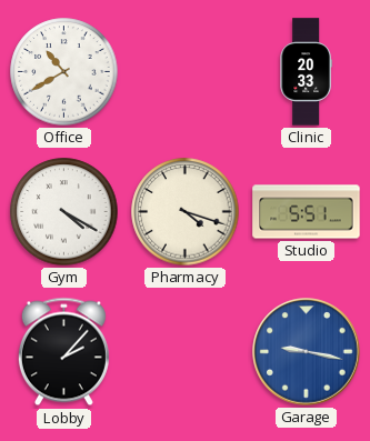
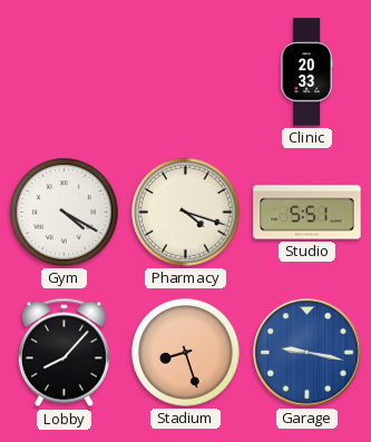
Office: 10:40 -> none
Lobby: 2:07 -> 8:07
Stadium: none -> 8:27
